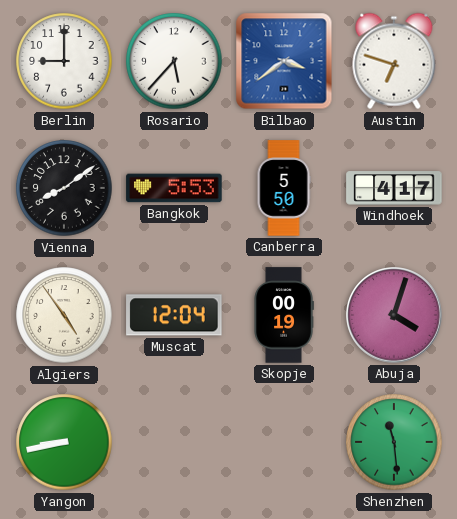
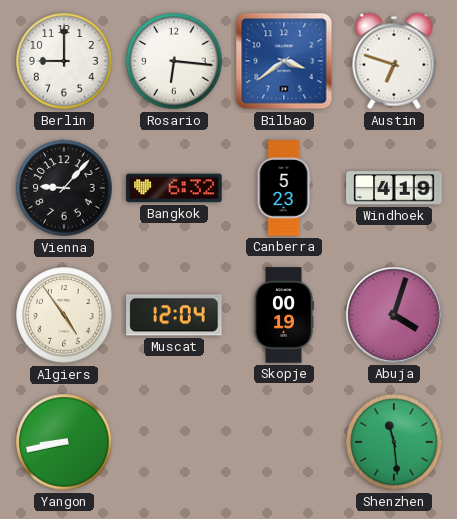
Rosario: 5:37 -> 6:16
Vienna: 8:09 -> 9:07
Bangkok: 5:53 -> 6:32
Canberra: 5:50 -> 5:23
Windhoek: 4:17 -> 4:19
